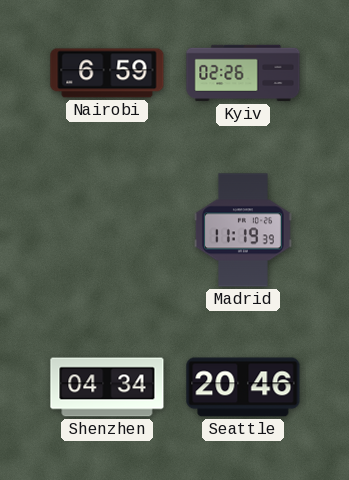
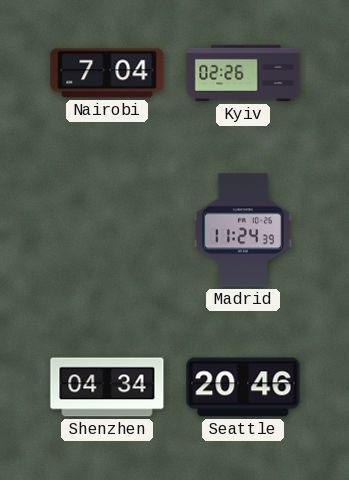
Nairobi: 6:59 -> 7:04
Madrid: 11:19 -> 11:24
